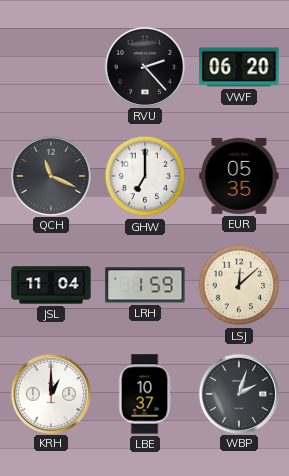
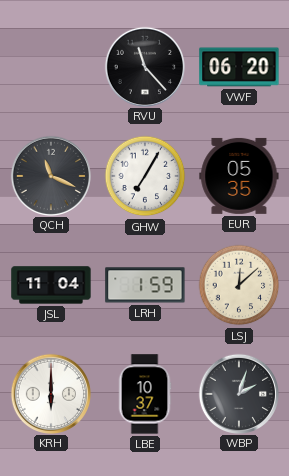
RVU: 2:23 -> 11:23
GHW: 7:00 -> 7:05
KRH: 1:00 -> 6:00
